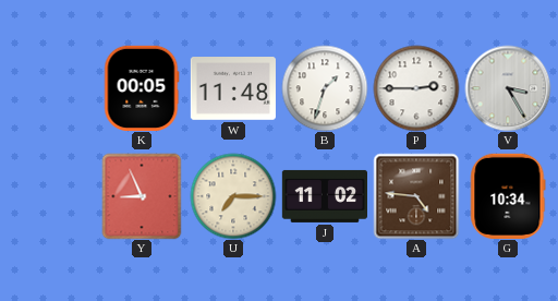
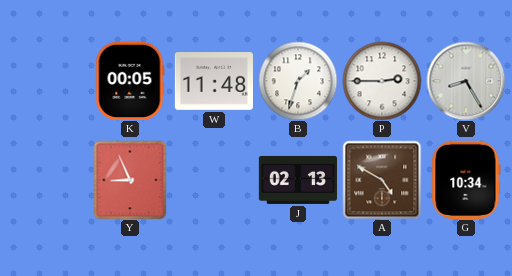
V: 3:25 -> 8:25
U: 7:15 -> none
J: 11:02 -> 02:13
A: 4:46 -> 4:50
